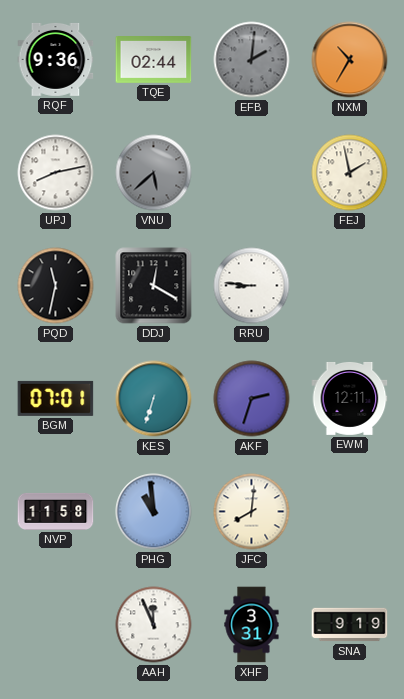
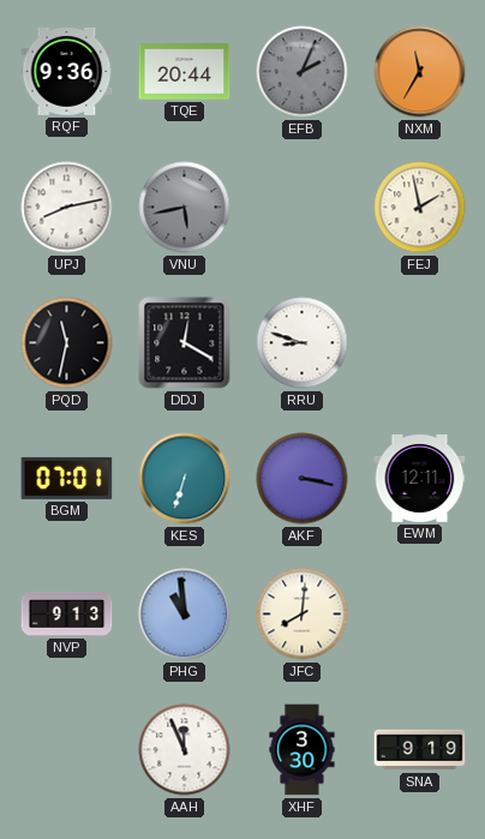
TQE: 02:44 -> 20:44
EFB: 2:01 -> 2:04
NXM: 10:35 -> 11:35
VNU: 5:38 -> 5:43
RRU: 8:46 -> 8:48
AKF: 2:33 -> 3:17
NVP: 11:58 -> 9:13
XHF: 3:31 -> 3:30
